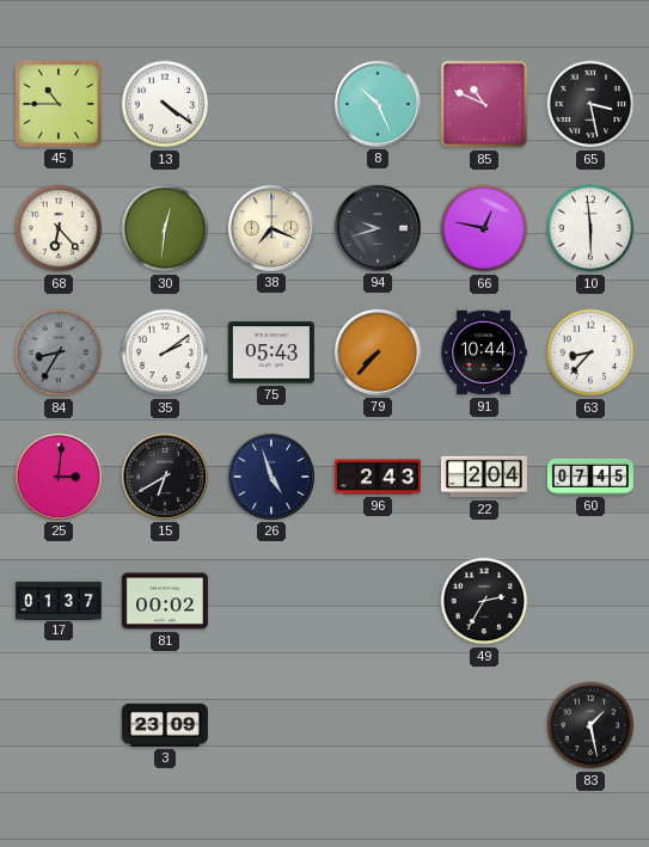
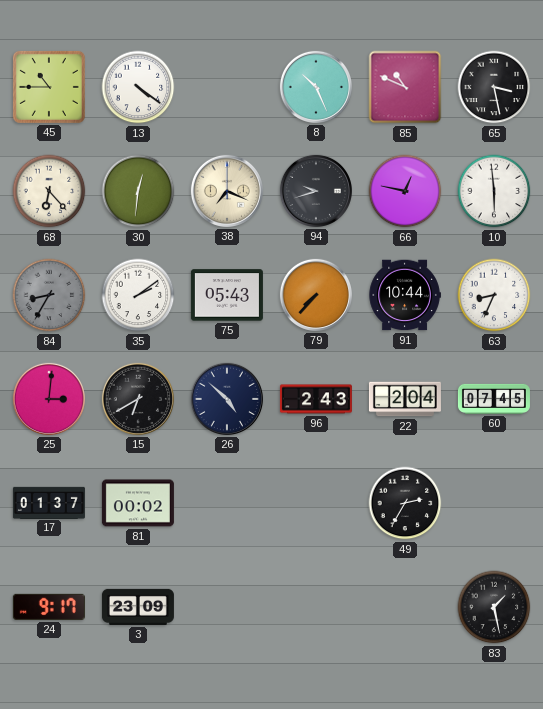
63: 8:37 -> 8:34
26: 4:57 -> 4:52
24: none -> 9:17
